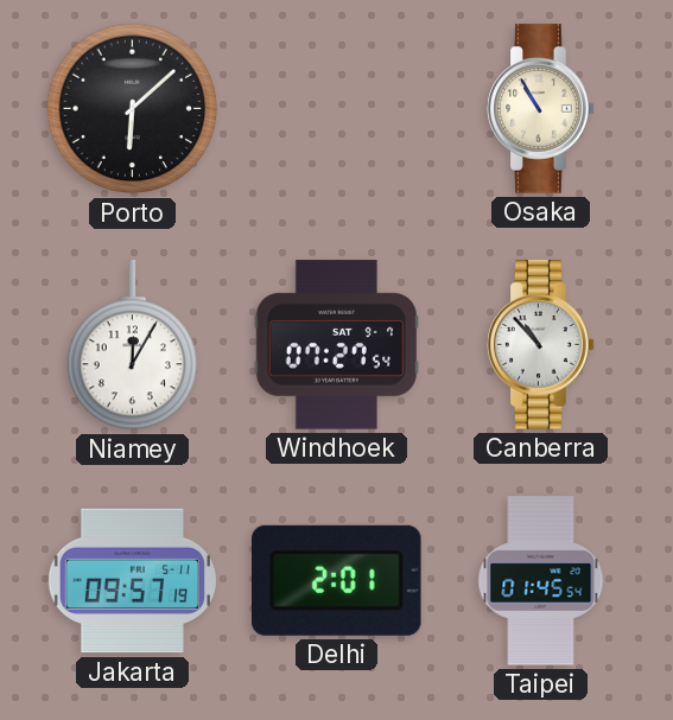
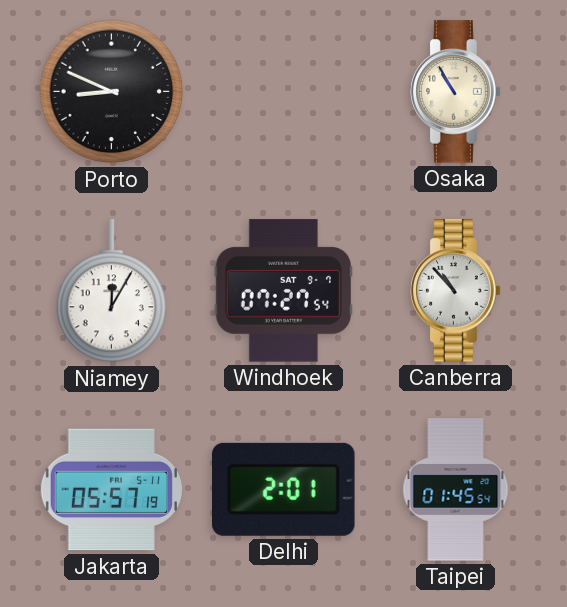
Porto: 6:08 -> 8:49
Jakarta: 09:57 -> 05:57
